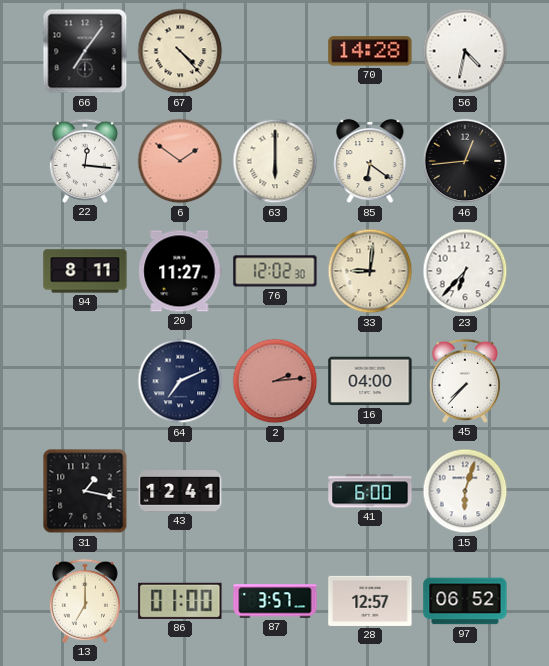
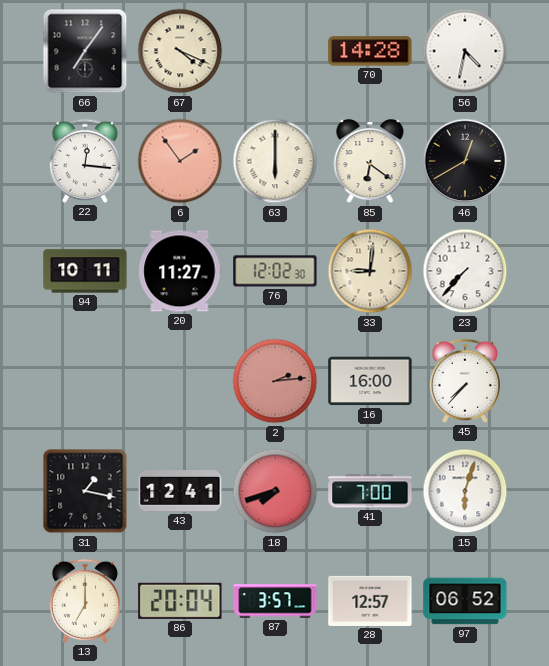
67: 4:23 -> 4:19
6: 1:51 -> 1:54
46: 12:44 -> 12:40
94: 8:11 -> 10:11
23: 6:37 -> 7:37
64: 7:11 -> none
16: 04:00 -> 16:00
18: none -> 7:42
41: 6:00 -> 7:00
86: 01:00 -> 20:04
